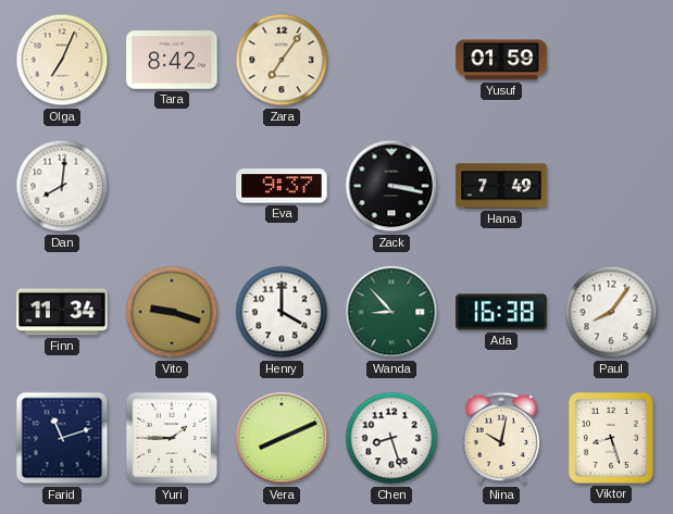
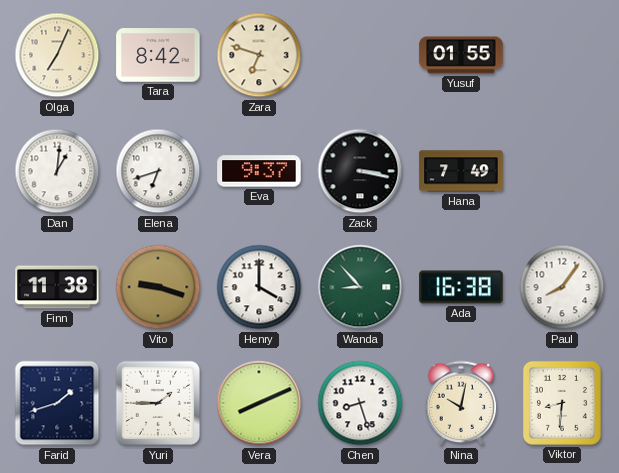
Zara: 7:06 -> 6:48
Yusuf: 01:59 -> 01:55
Dan: 8:01 -> 1:01
Elena: none -> 6:42
Finn: 11:34 -> 11:38
Farid: 11:12 -> 1:42
Viktor: 8:27 -> 8:31
